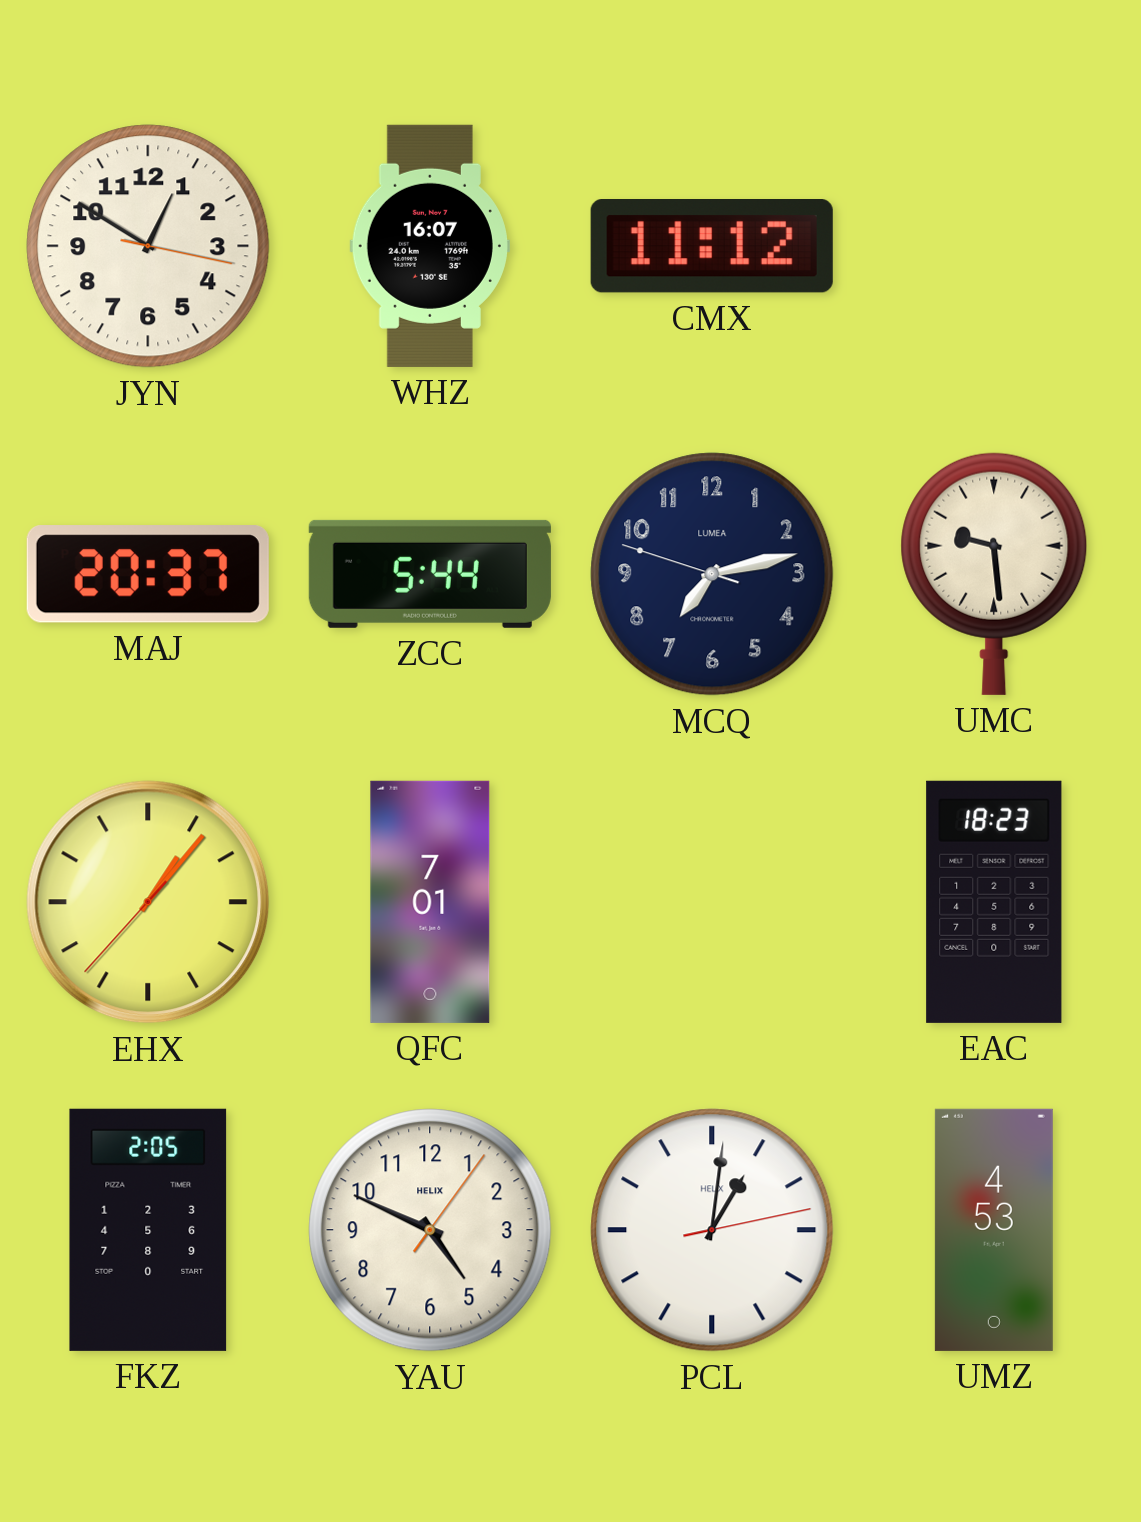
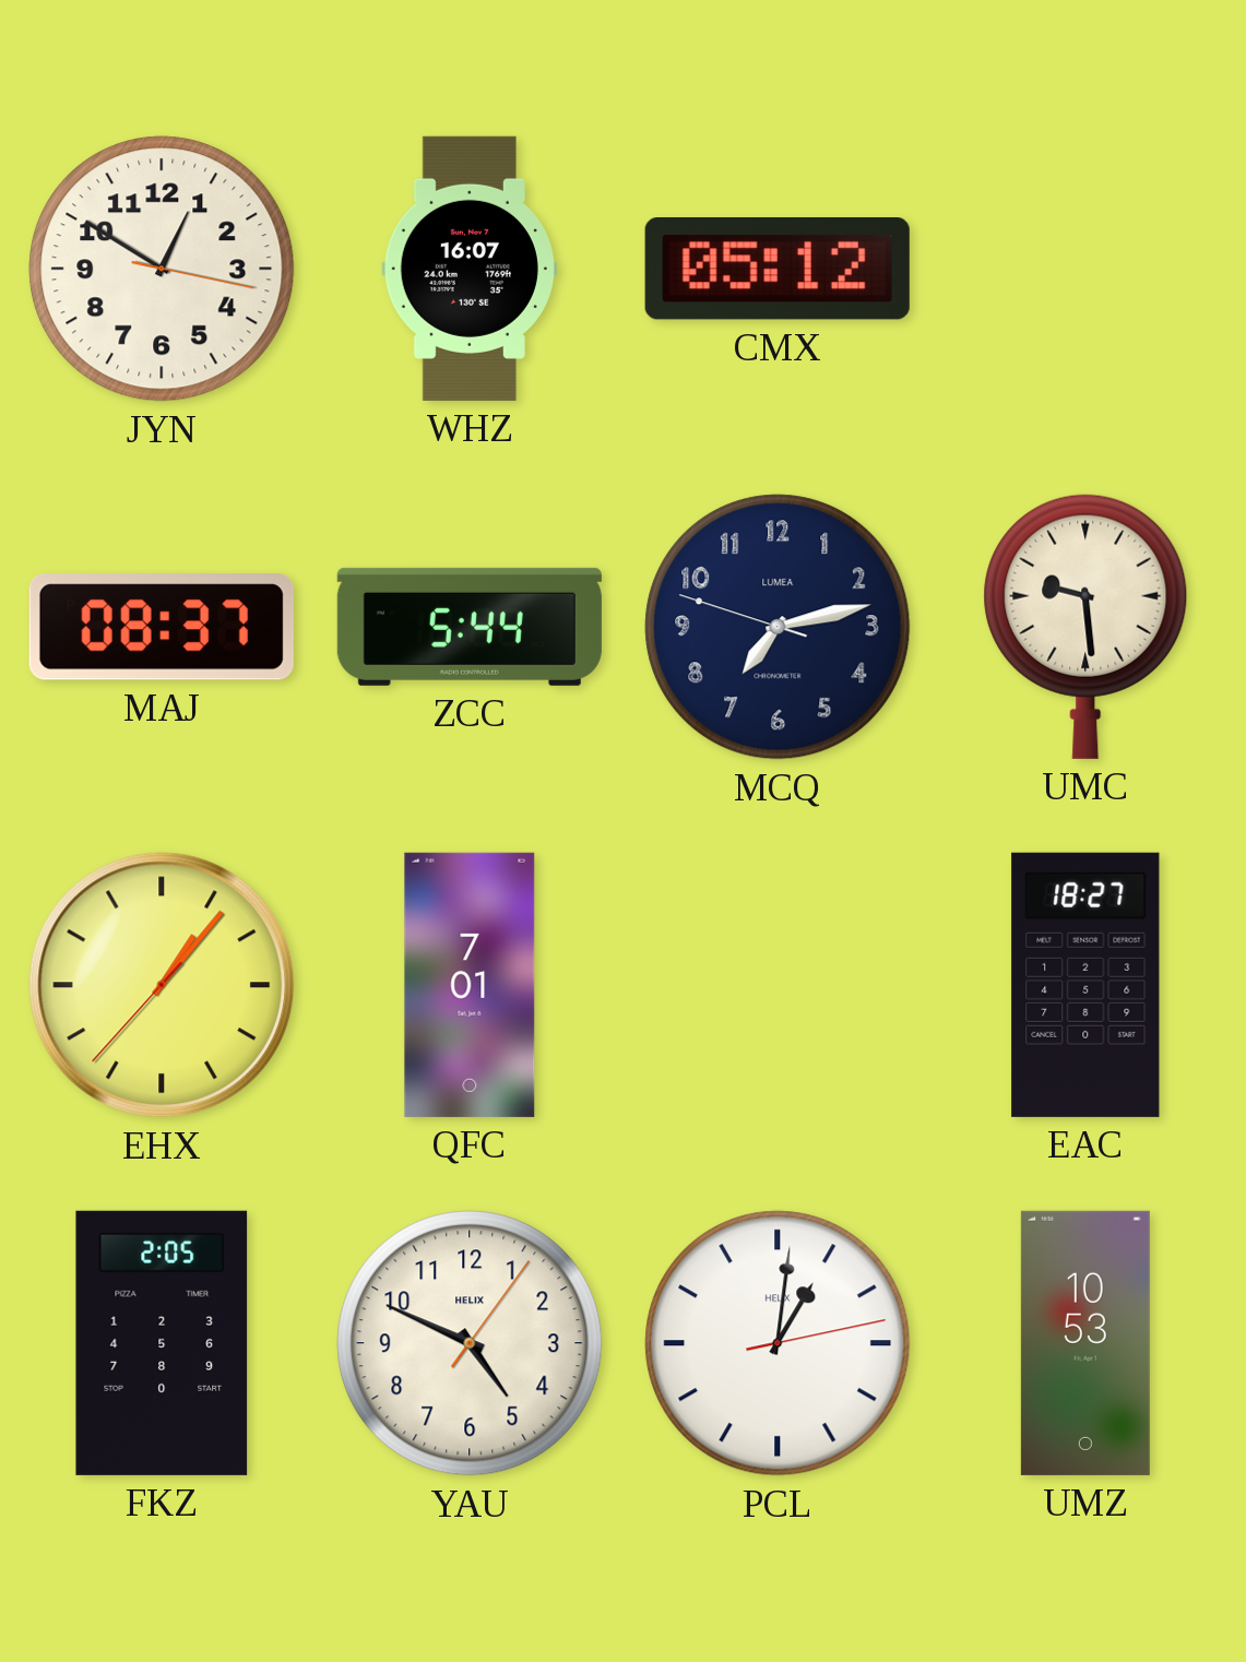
CMX: 11:12 -> 05:12
MAJ: 20:37 -> 08:37
EAC: 18:23 -> 18:27
UMZ: 4:53 -> 10:53
